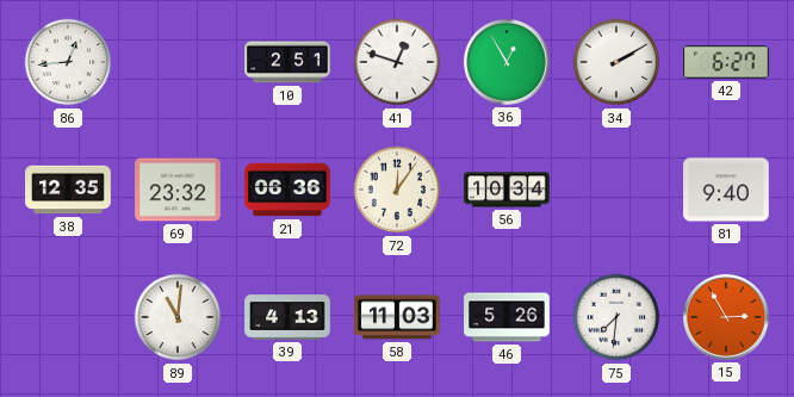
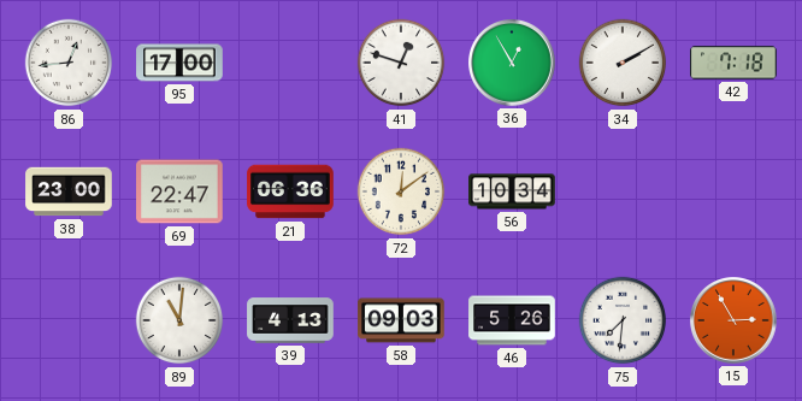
95: none -> 17:00
10: 2:51 -> none
42: 6:27 -> 7:18
38: 12:35 -> 23:00
69: 23:32 -> 22:47
72: 12:06 -> 12:09
81: 9:40 -> none
58: 11:03 -> 09:03
